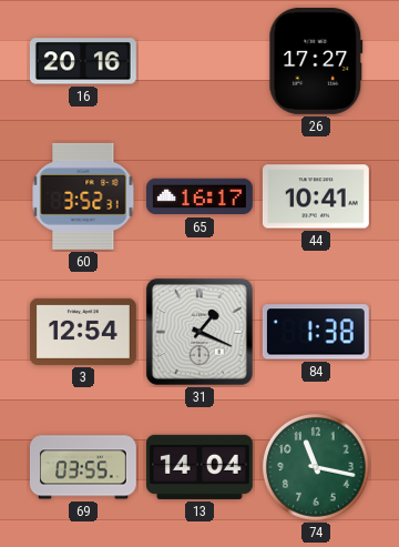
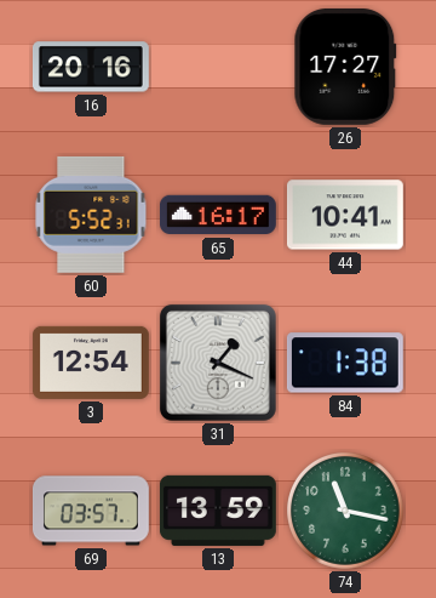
60: 3:52 -> 5:52
69: 03:55 -> 03:57
13: 14:04 -> 13:59
